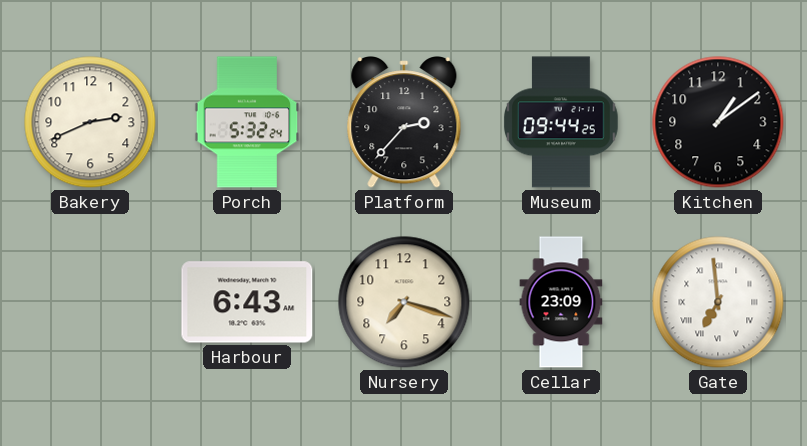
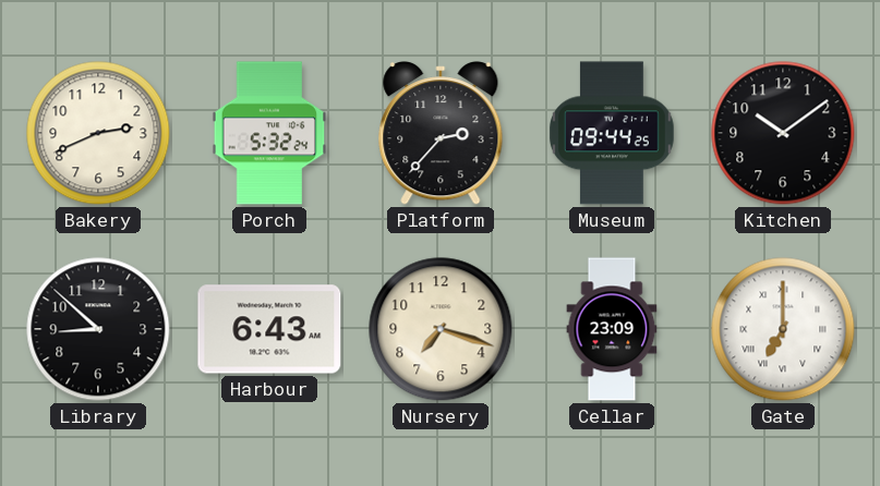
Kitchen: 1:09 -> 10:09
Library: none -> 8:52
Gate: 6:59 -> 7:00
